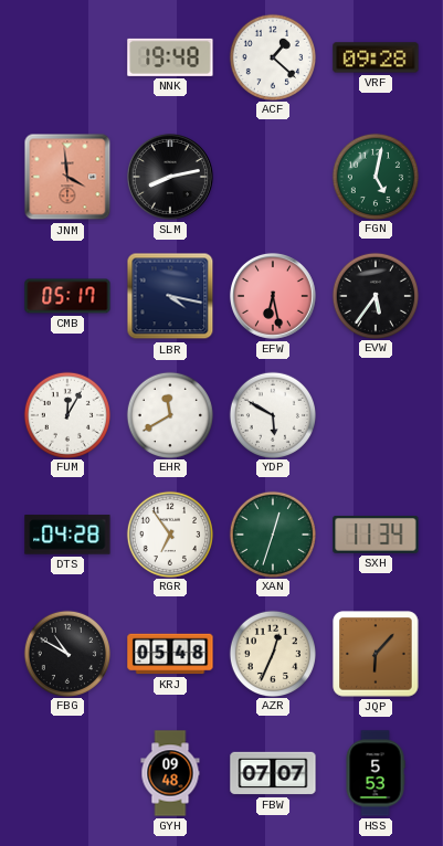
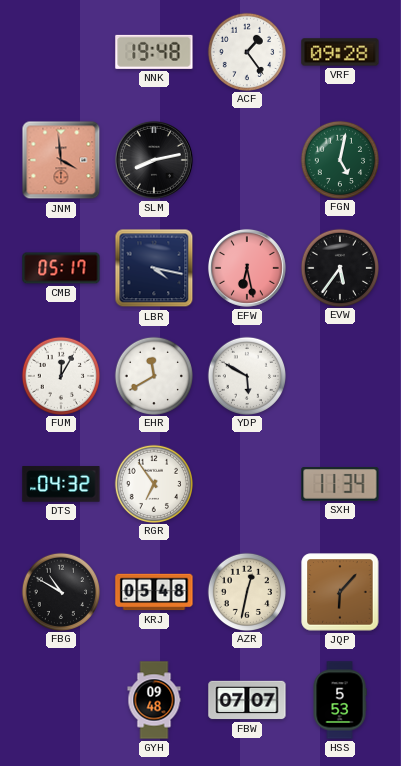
ACF: 1:22 -> 1:24
DTS: 04:28 -> 04:32
XAN: 12:33 -> none
AZR: 12:34 -> 12:32
